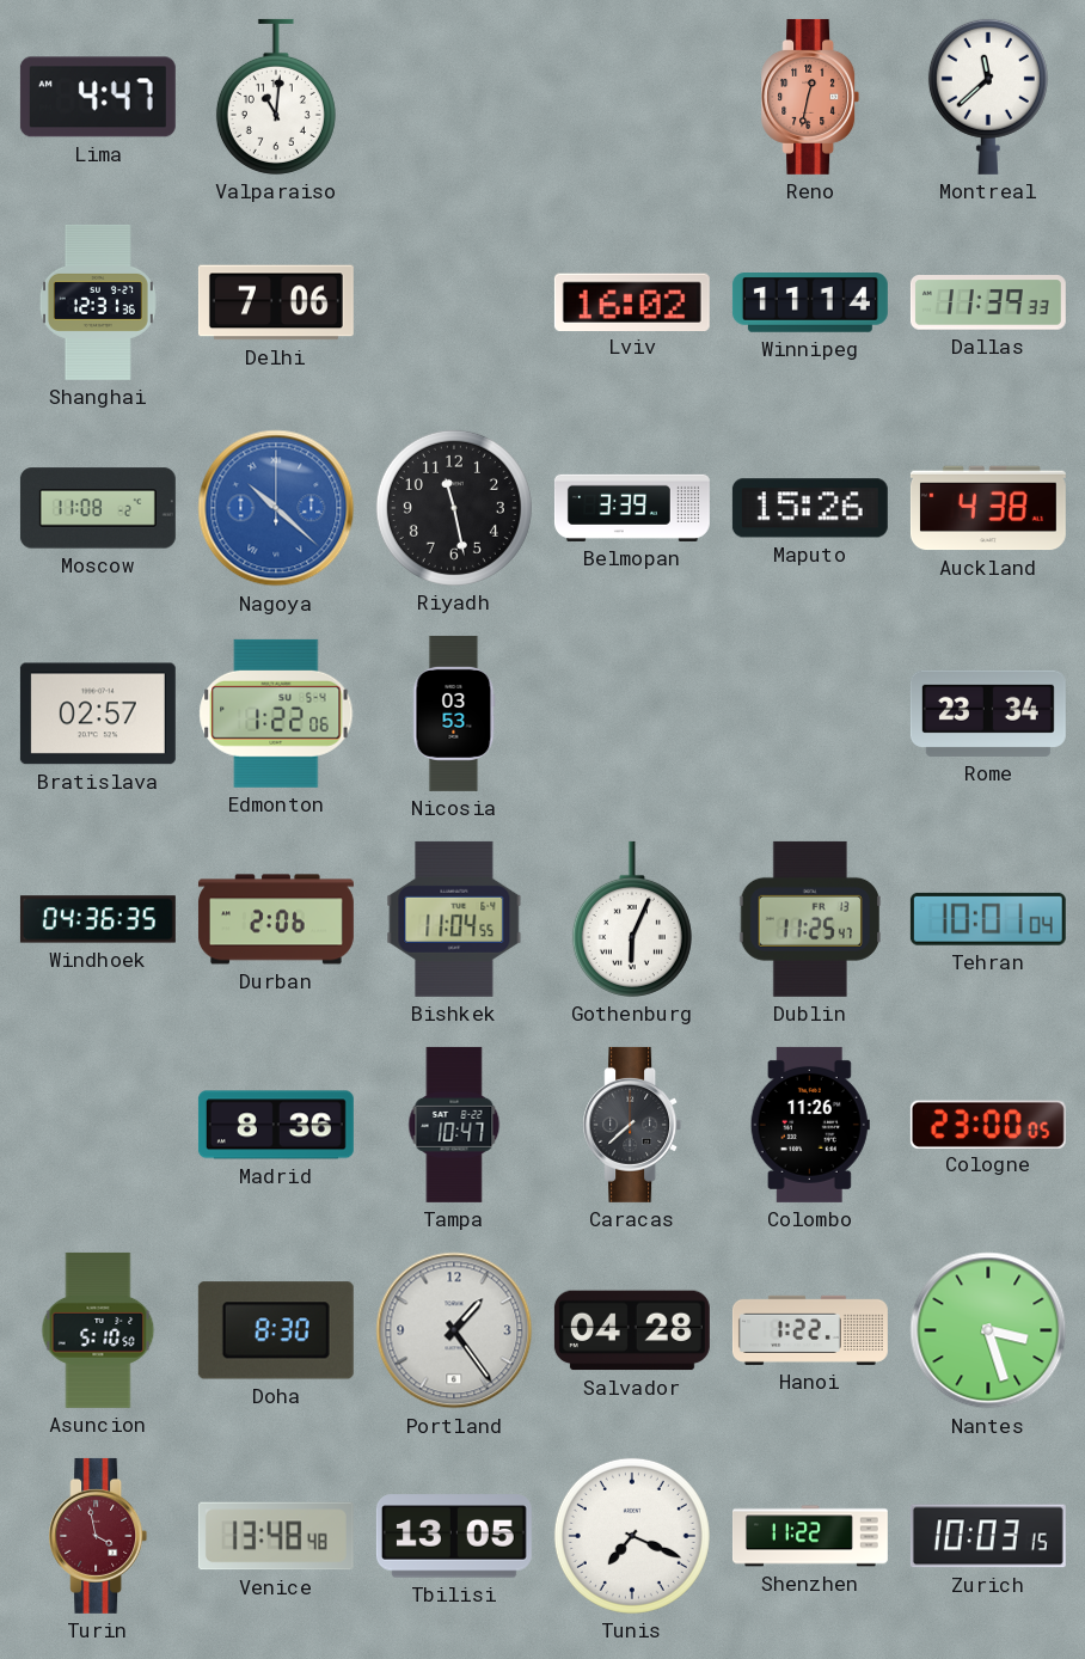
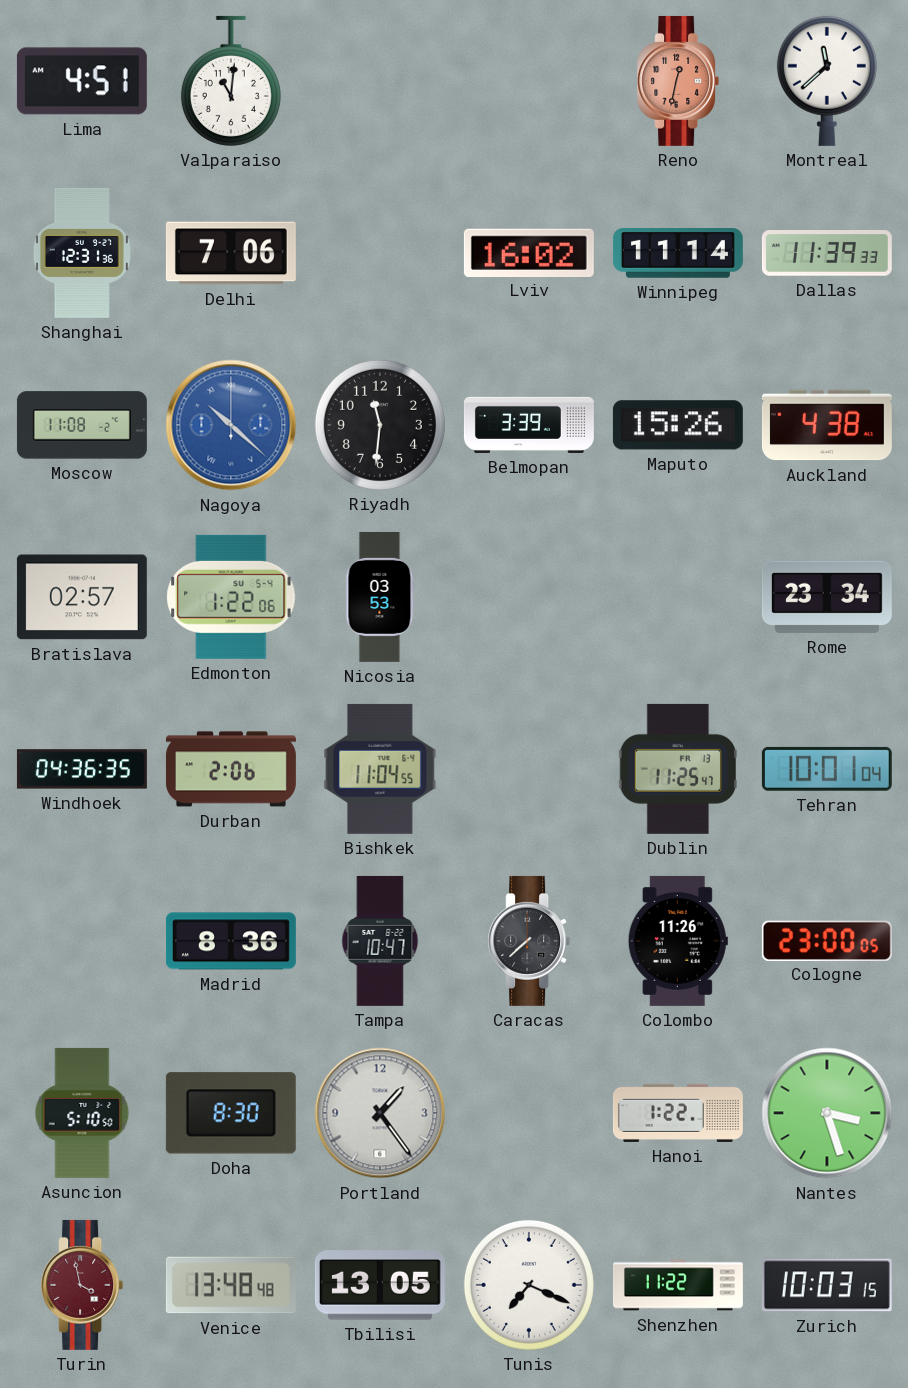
Lima: 4:47 -> 4:51
Riyadh: 11:28 -> 11:31
Gothenburg: 6:04 -> none
Salvador: 04:28 -> none
